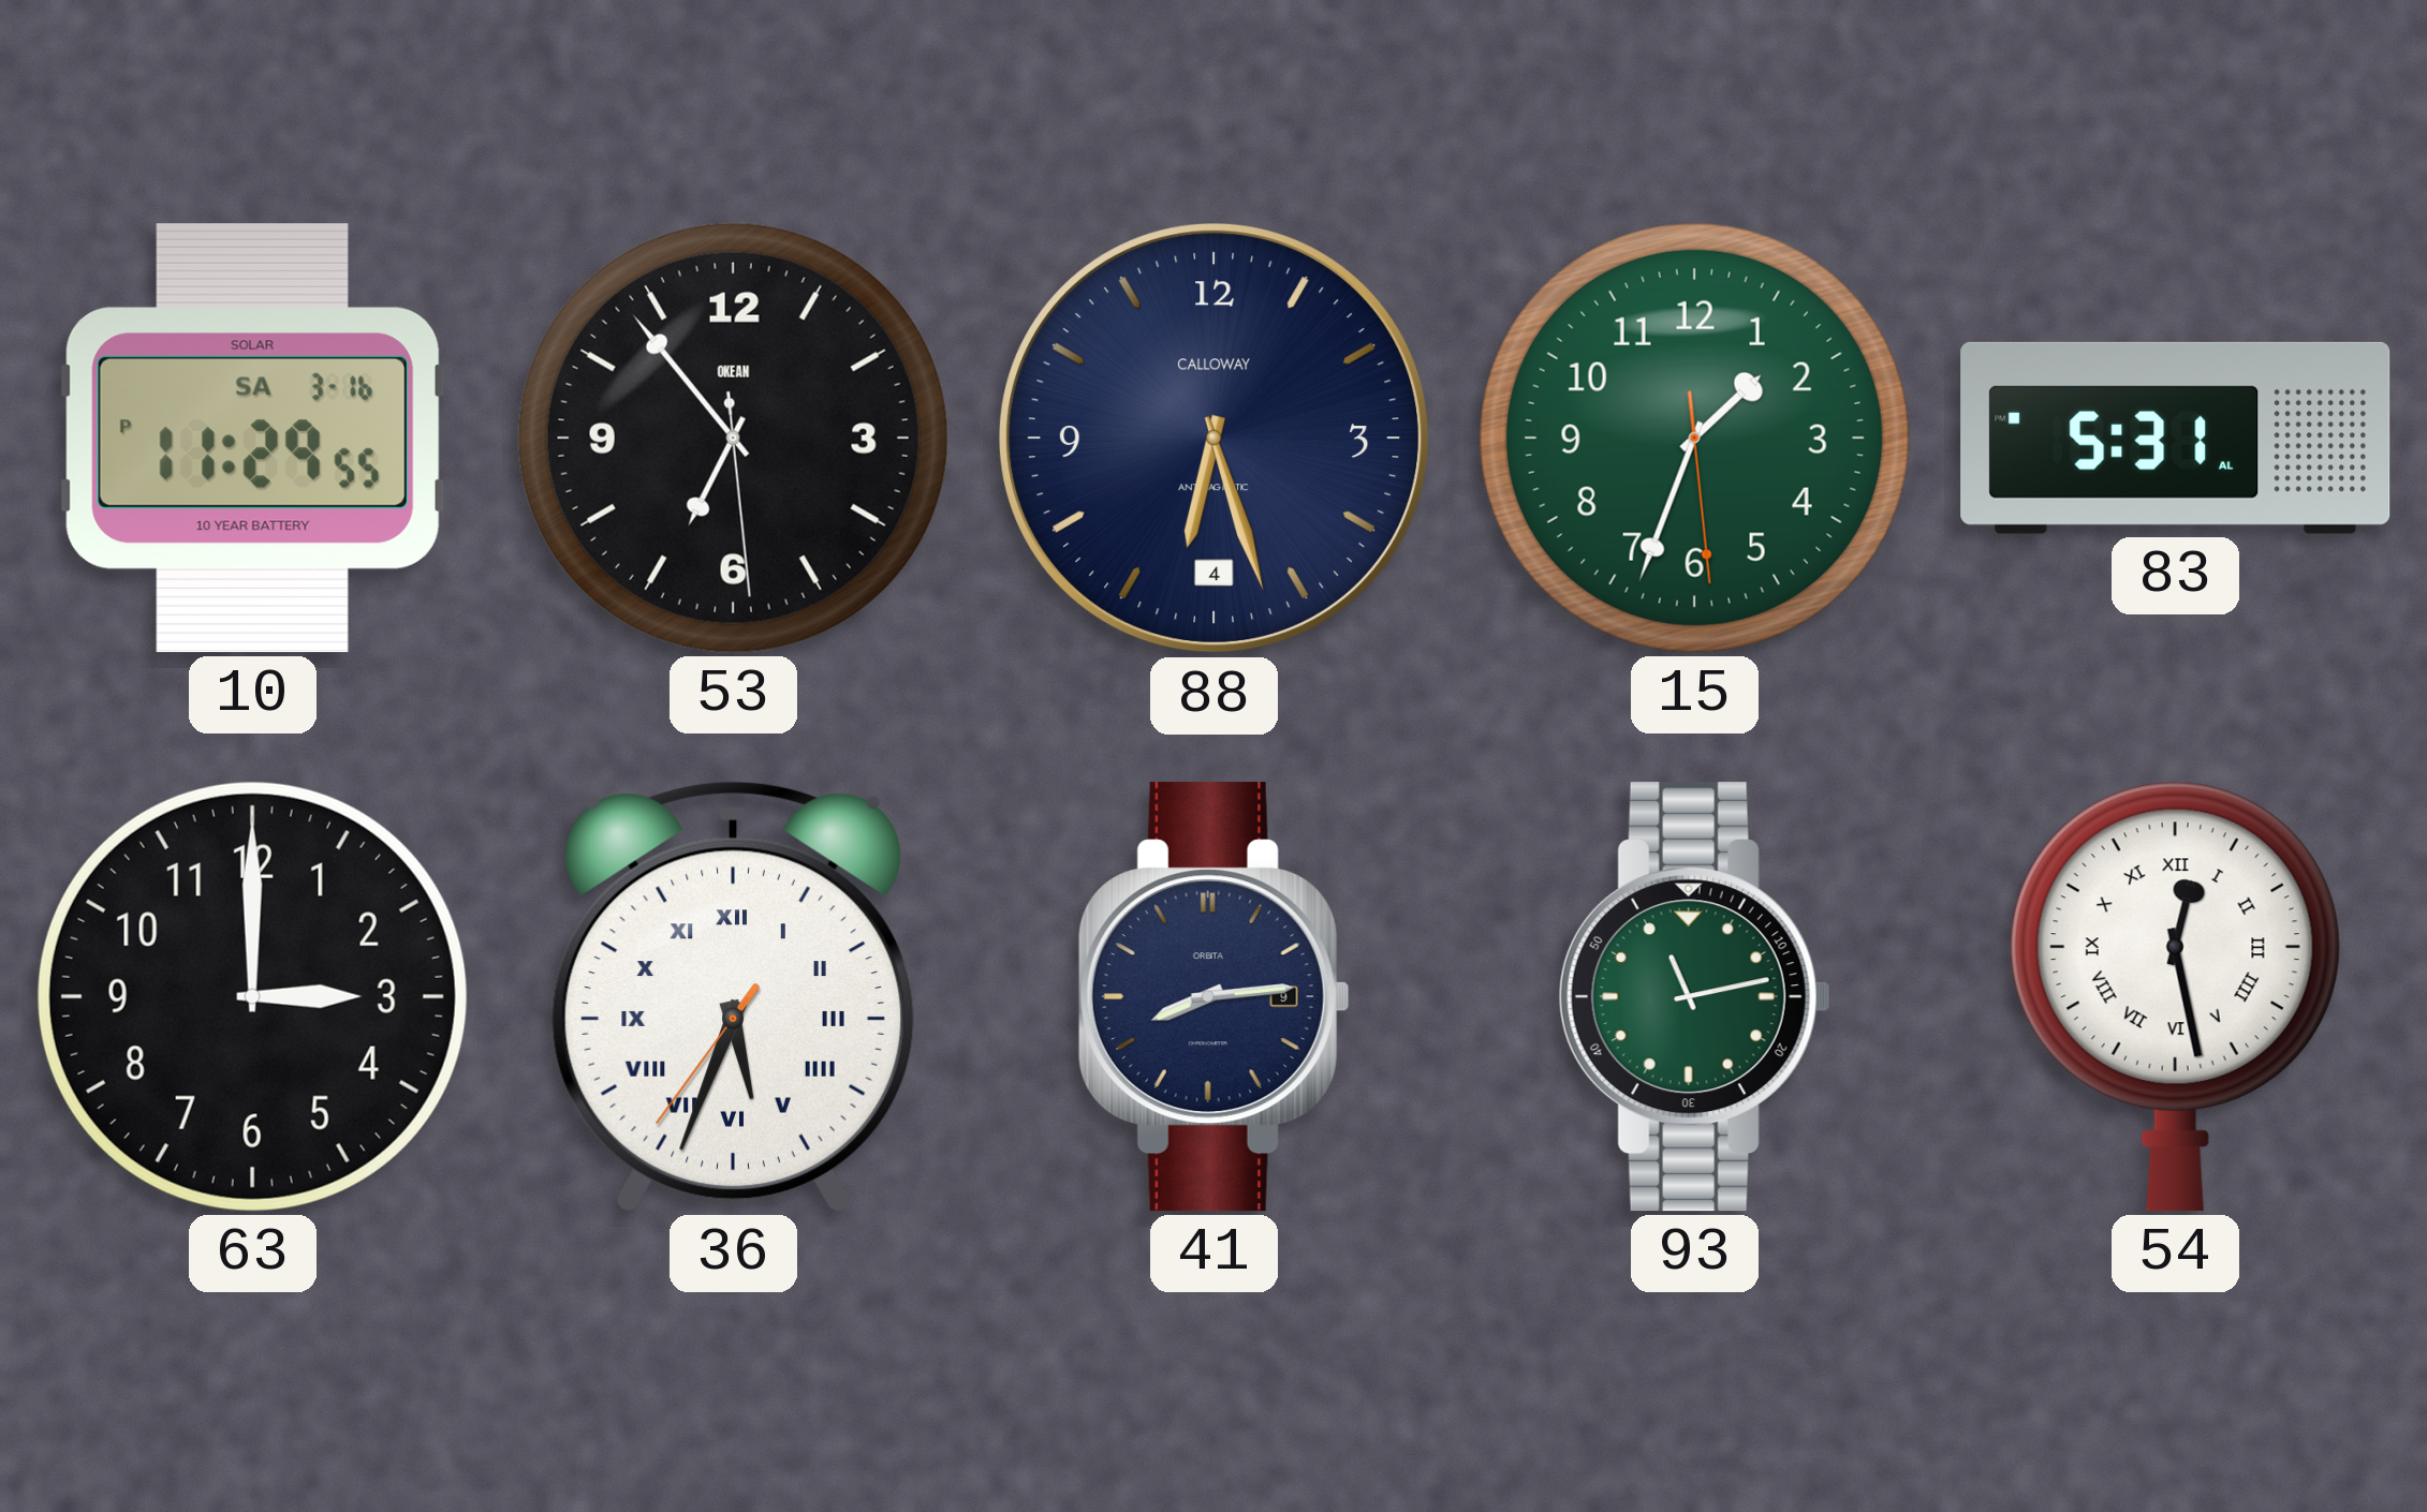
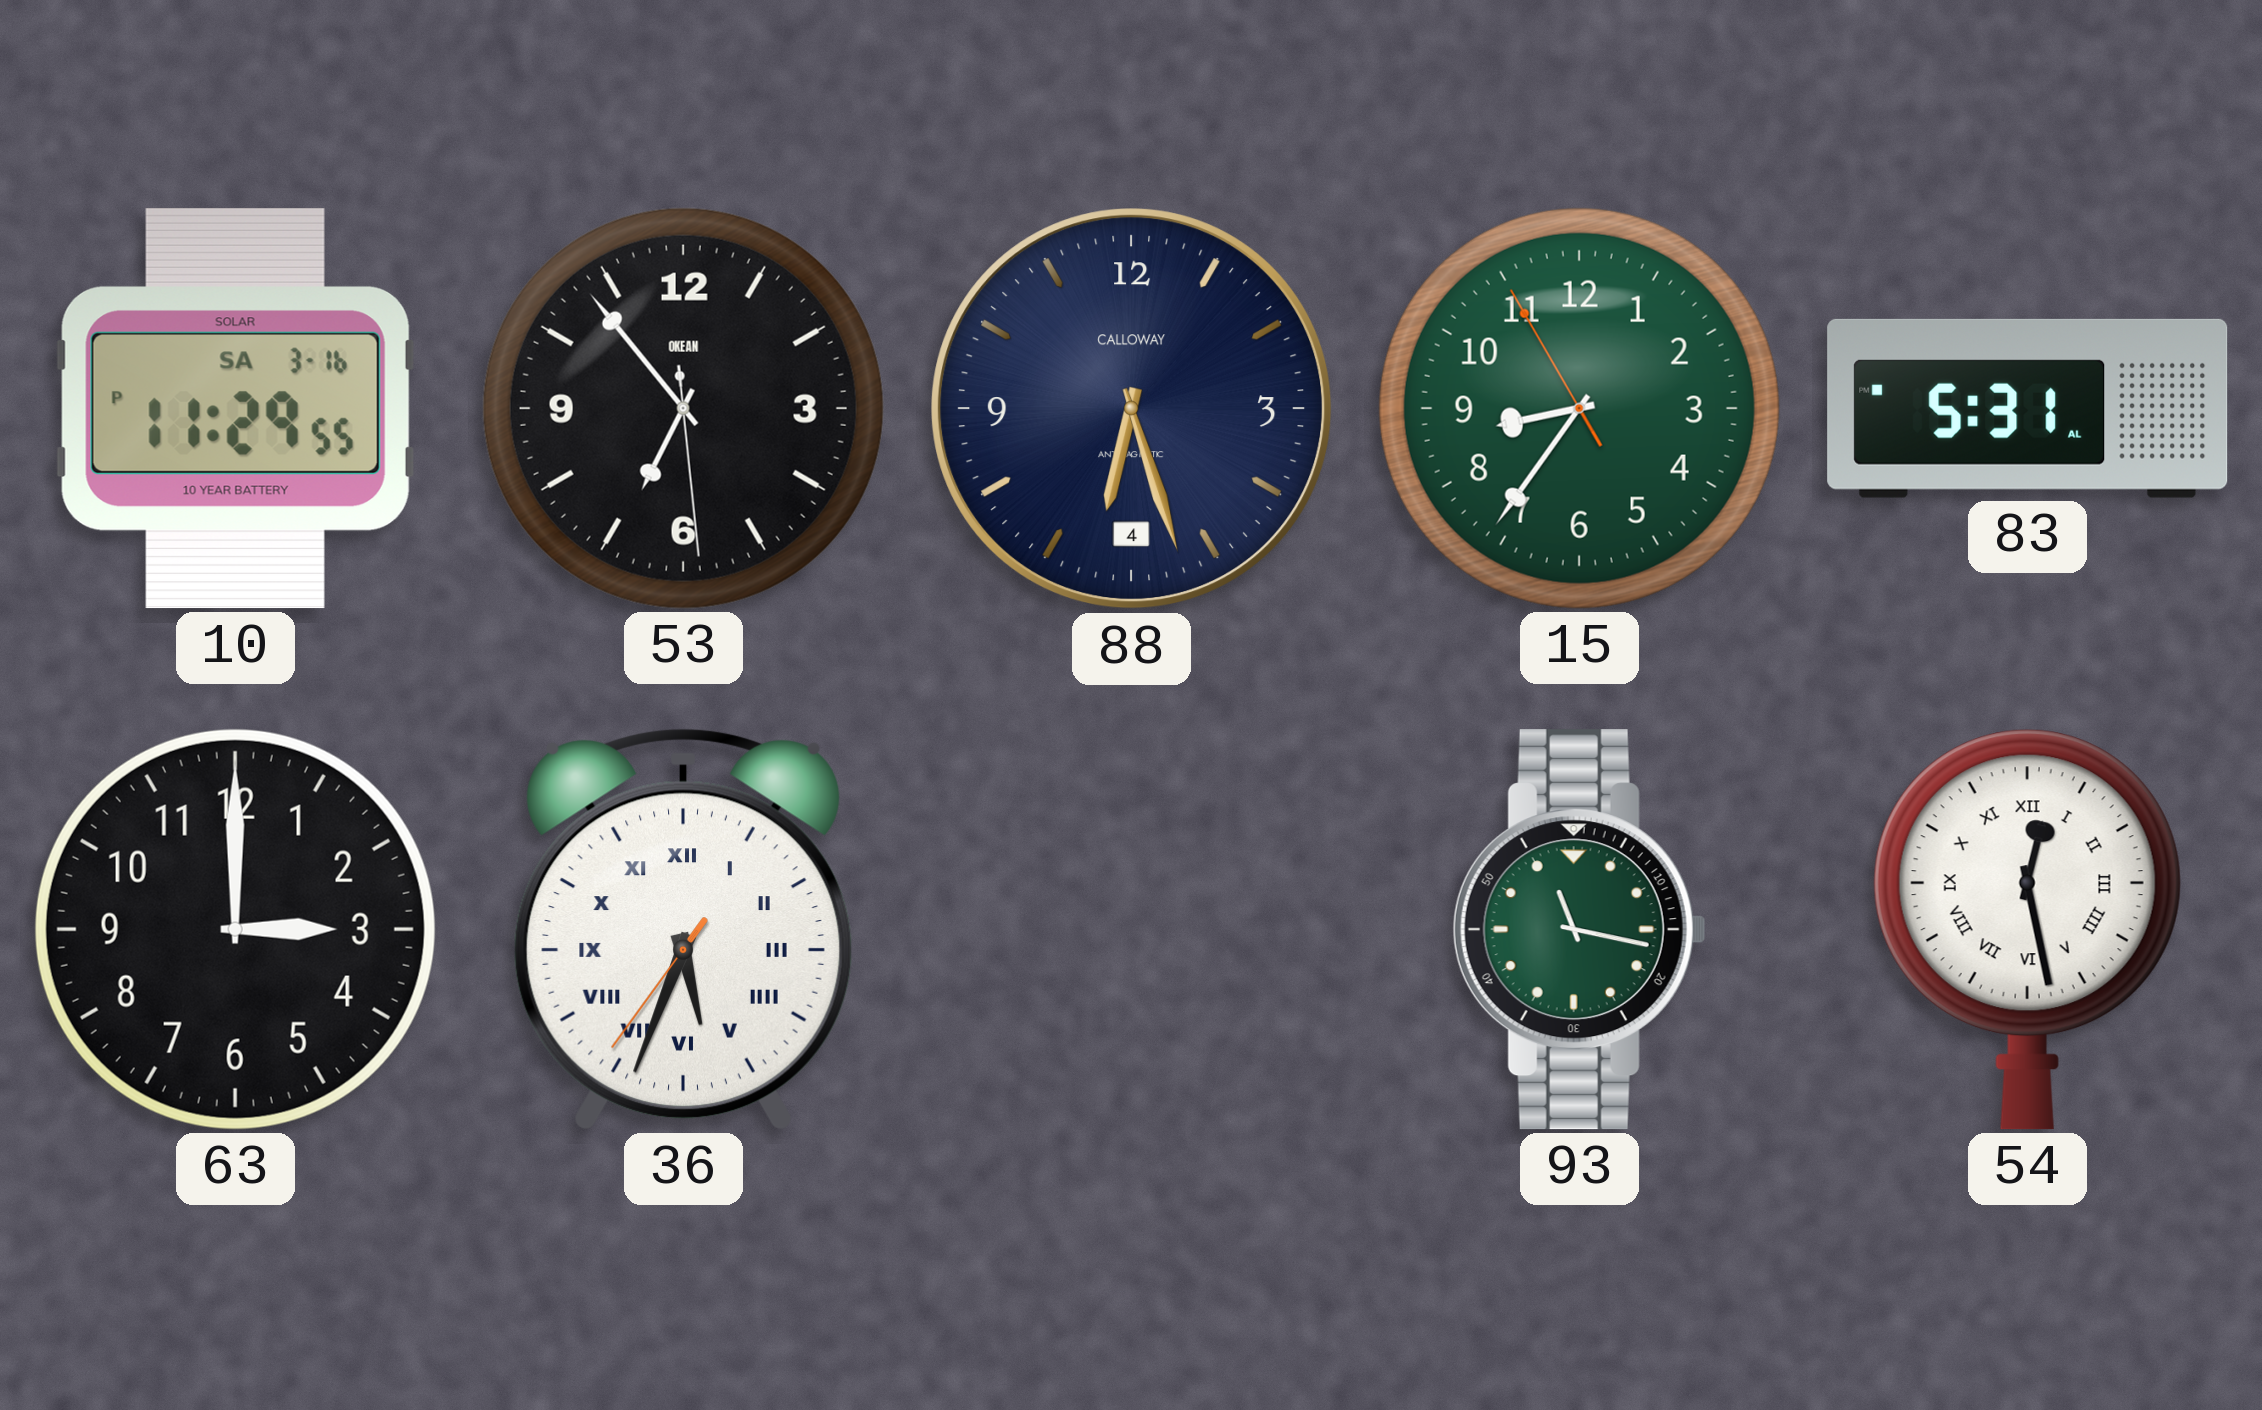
15: 1:33 -> 8:35
41: 8:14 -> none
93: 11:13 -> 11:17
